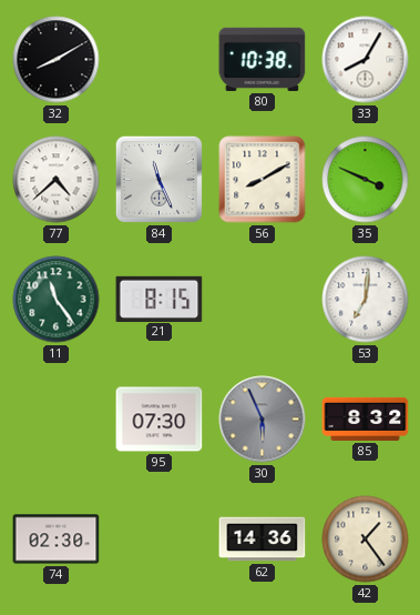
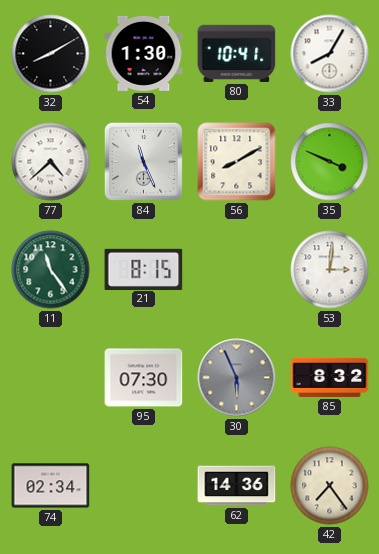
54: none -> 1:30
80: 10:38 -> 10:41
53: 7:01 -> 3:01
74: 02:30 -> 02:34
42: 1:24 -> 7:24
